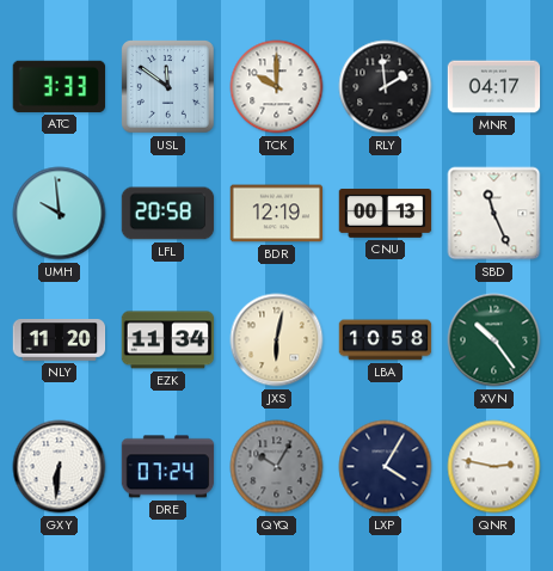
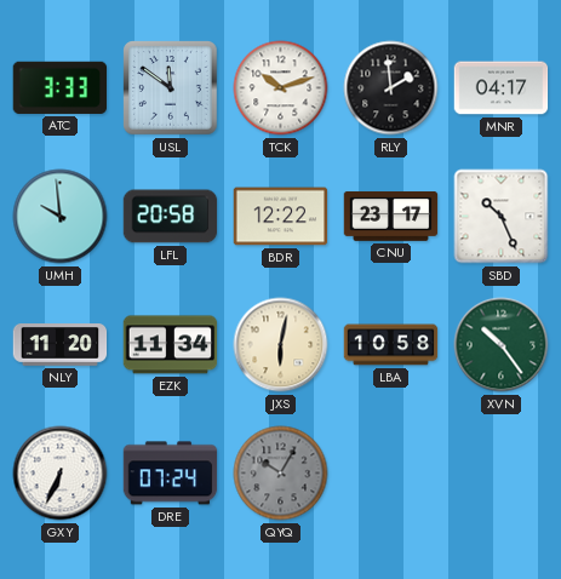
TCK: 10:00 -> 10:12
BDR: 12:19 -> 12:22
CNU: 00:13 -> 23:17
SBD: 11:26 -> 10:26
GXY: 6:31 -> 6:34
LXP: 4:05 -> none
QNR: 2:47 -> none
